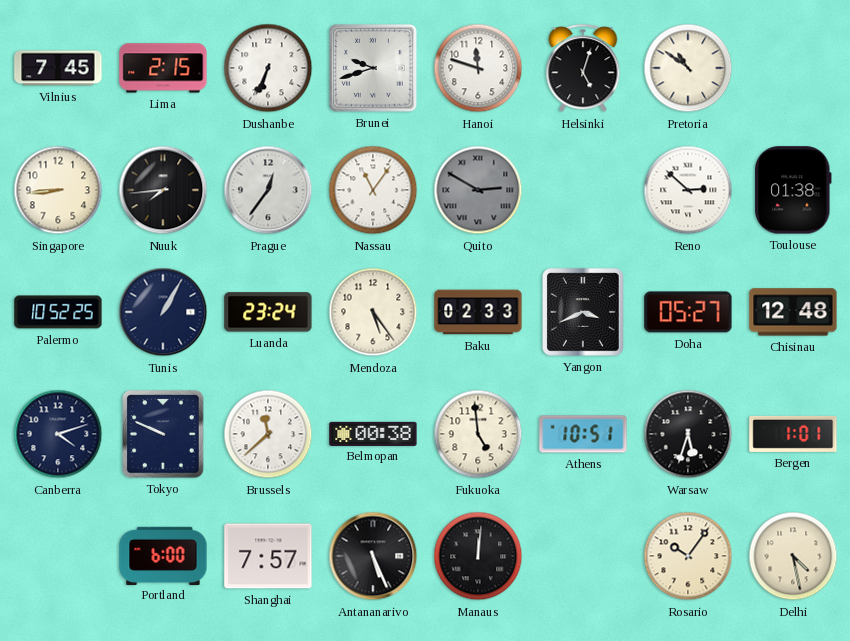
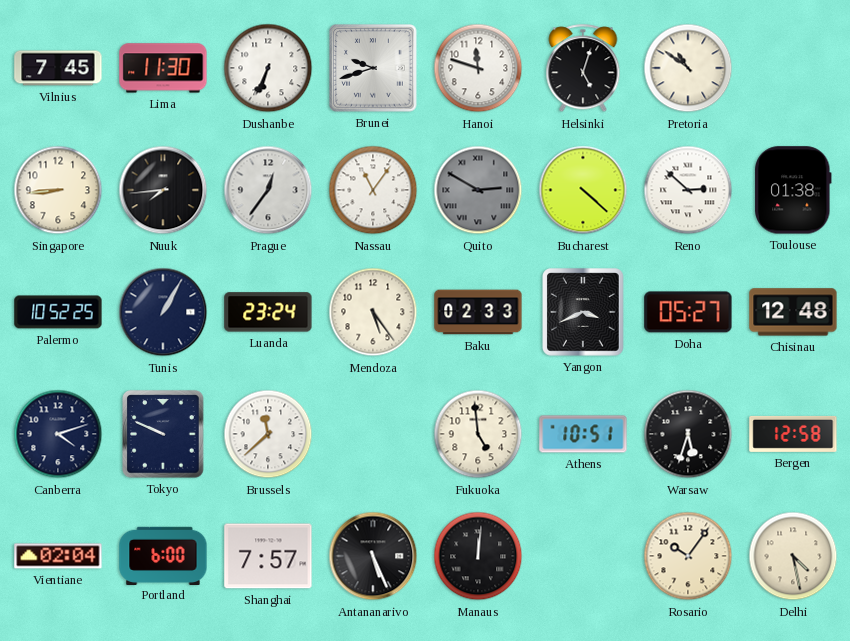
Lima: 2:15 -> 11:30
Bucharest: none -> 4:22
Belmopan: 00:38 -> none
Bergen: 1:01 -> 12:58
Vientiane: none -> 02:04
